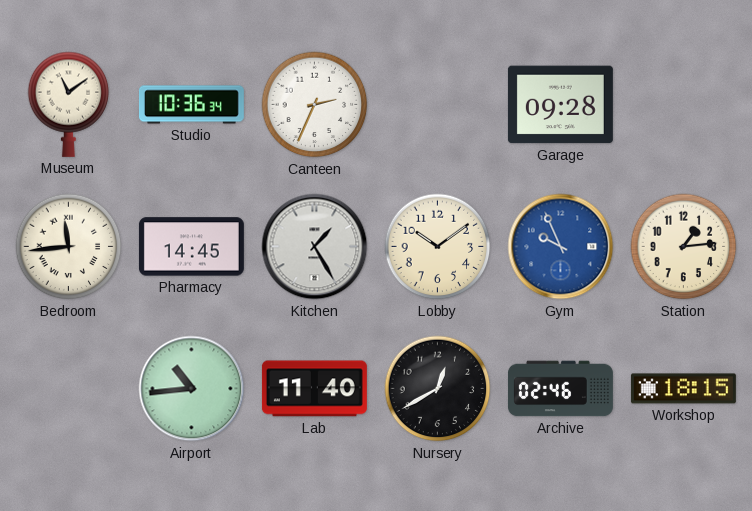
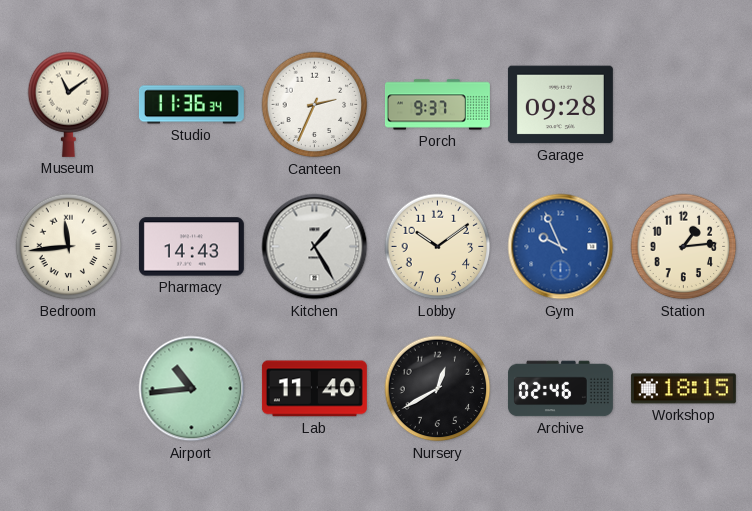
Studio: 10:36 -> 11:36
Porch: none -> 9:37
Pharmacy: 14:45 -> 14:43
